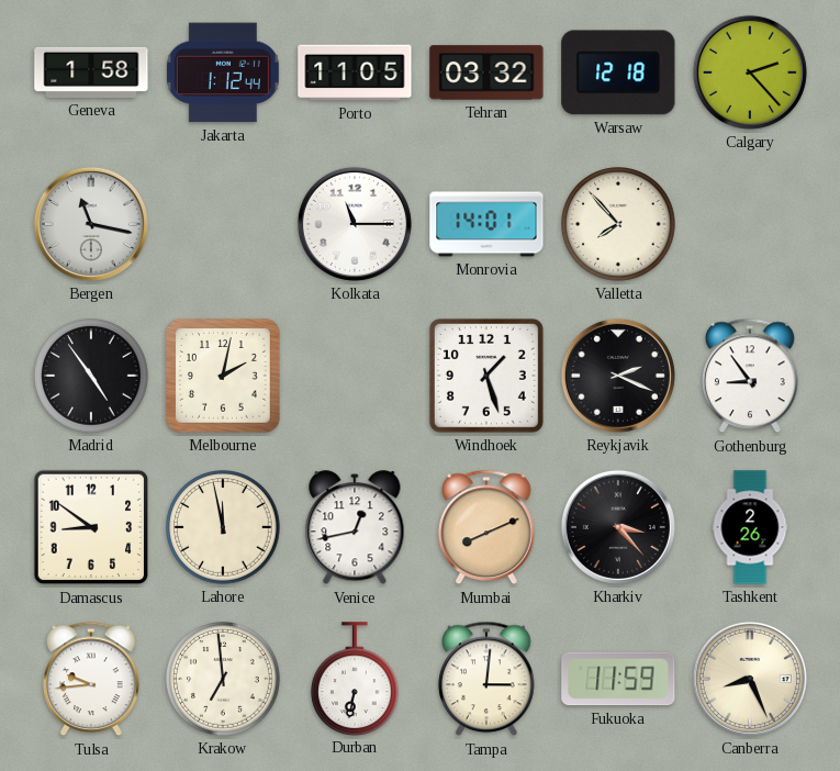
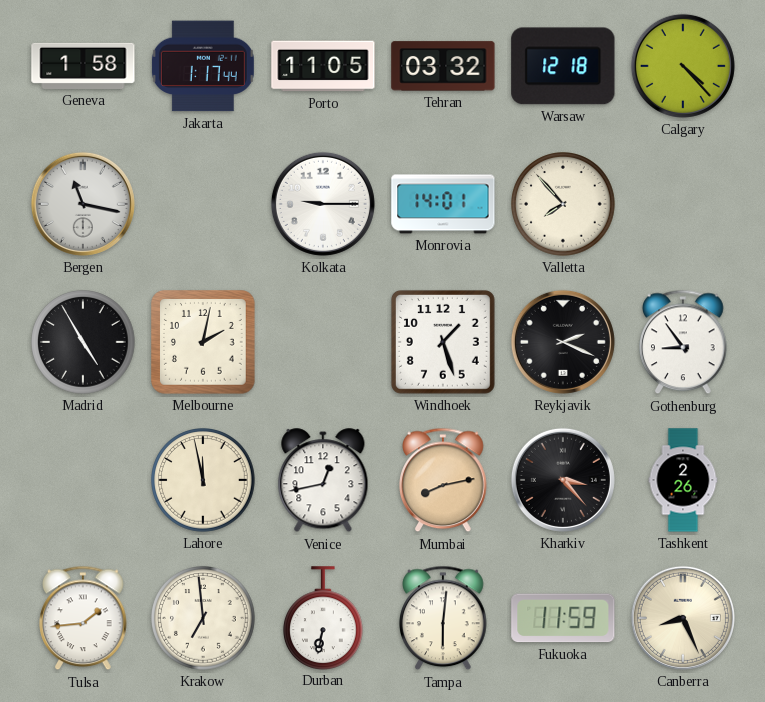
Jakarta: 1:12 -> 1:17
Calgary: 2:23 -> 4:23
Kolkata: 11:15 -> 9:15
Madrid: 4:54 -> 4:55
Damascus: 8:51 -> none
Mumbai: 8:11 -> 8:13
Tulsa: 9:44 -> 1:44
Tampa: 3:01 -> 6:01
